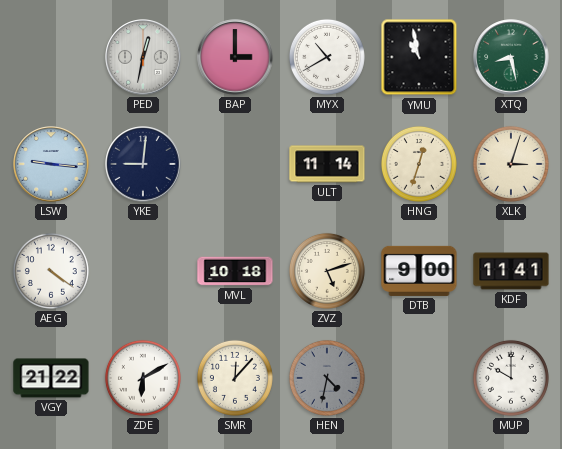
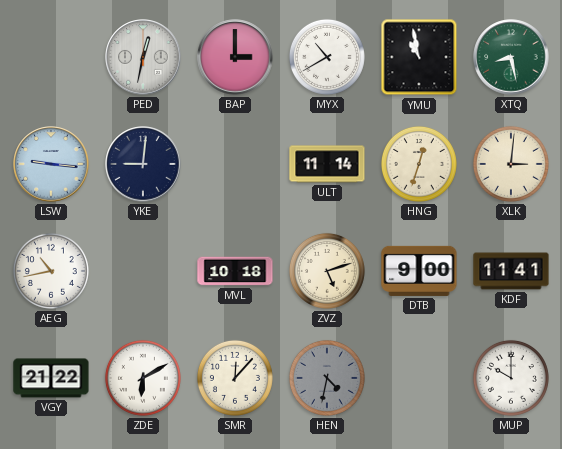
XLK: 3:03 -> 3:01
AEG: 4:21 -> 10:43
